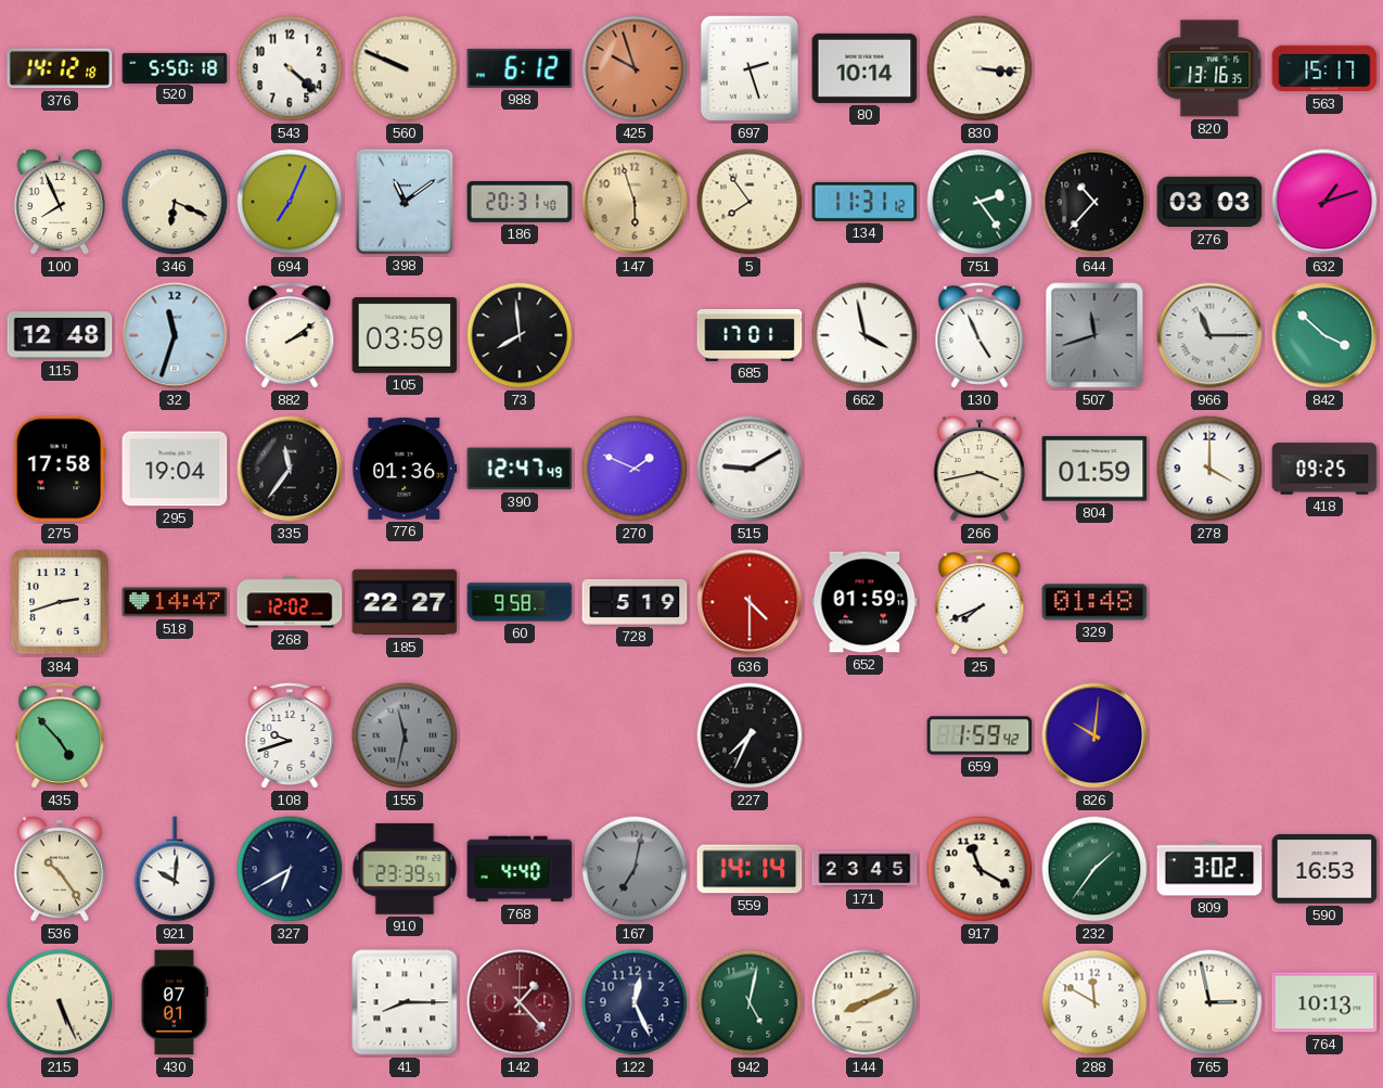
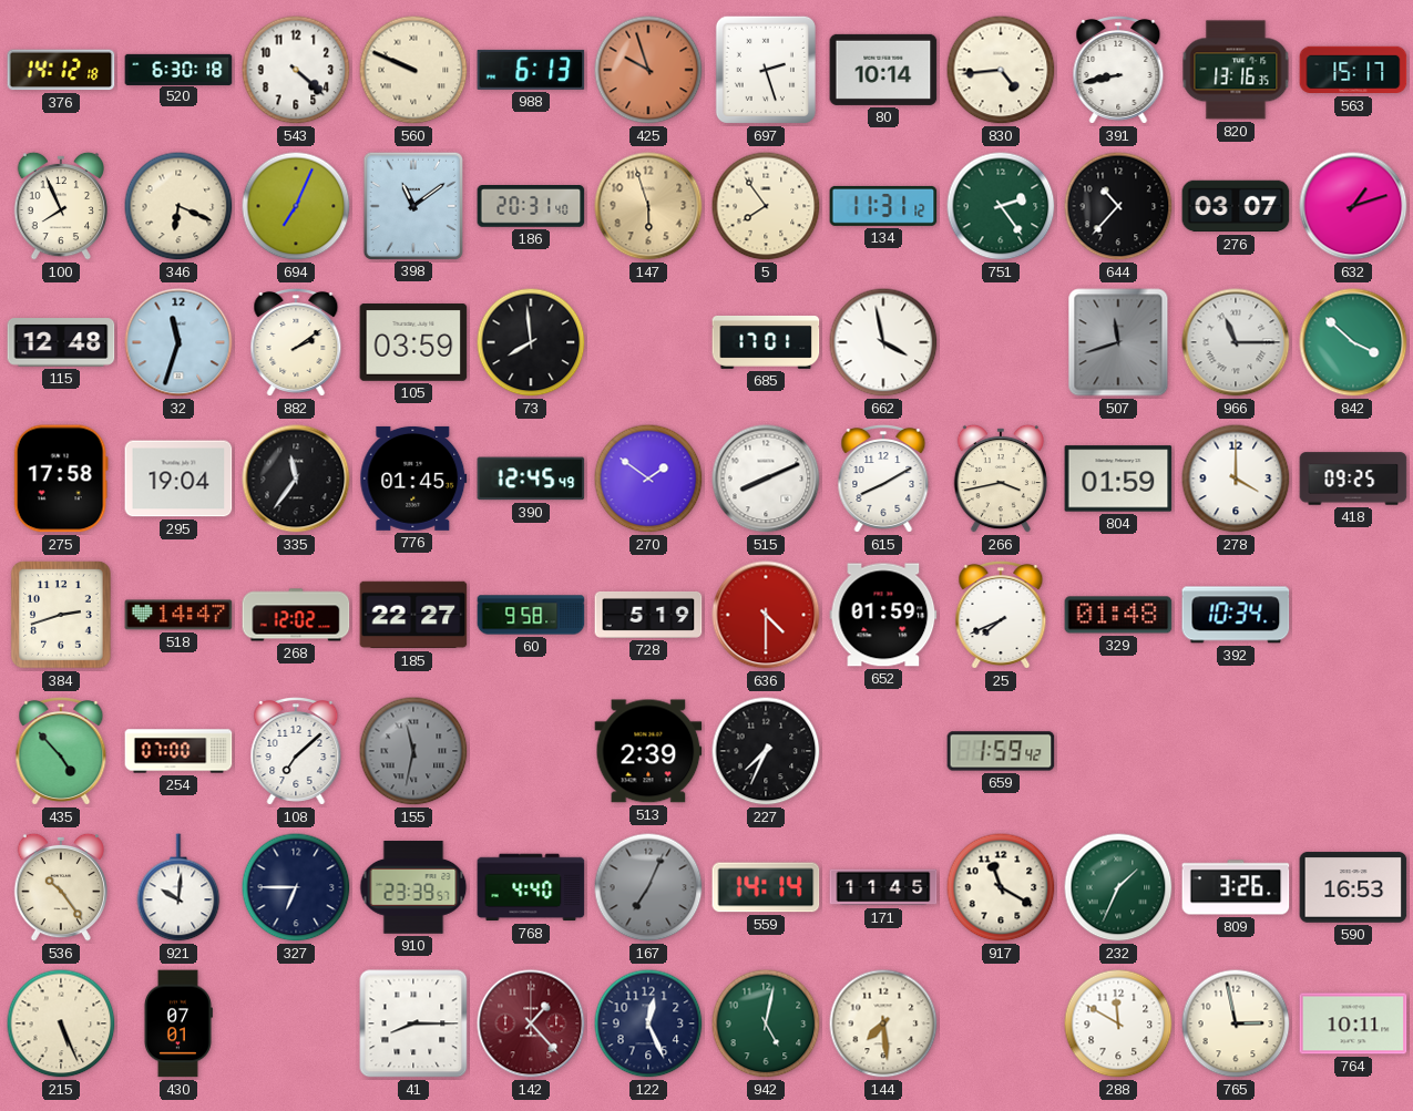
520: 5:50 -> 6:30
988: 6:12 -> 6:13
830: 3:16 -> 4:44
391: none -> 8:43
276: 03:03 -> 03:07
130: 4:56 -> none
776: 01:36 -> 01:45
390: 12:47 -> 12:45
270: 1:49 -> 1:51
515: 9:10 -> 8:11
615: none -> 8:10
392: none -> 10:34
254: none -> 07:00
108: 9:42 -> 7:08
513: none -> 2:39
826: 10:01 -> none
327: 6:40 -> 6:45
167: 7:02 -> 7:04
171: 23:45 -> 11:45
232: 1:36 -> 1:34
809: 3:02 -> 3:26
144: 8:11 -> 7:29
764: 10:13 -> 10:11
